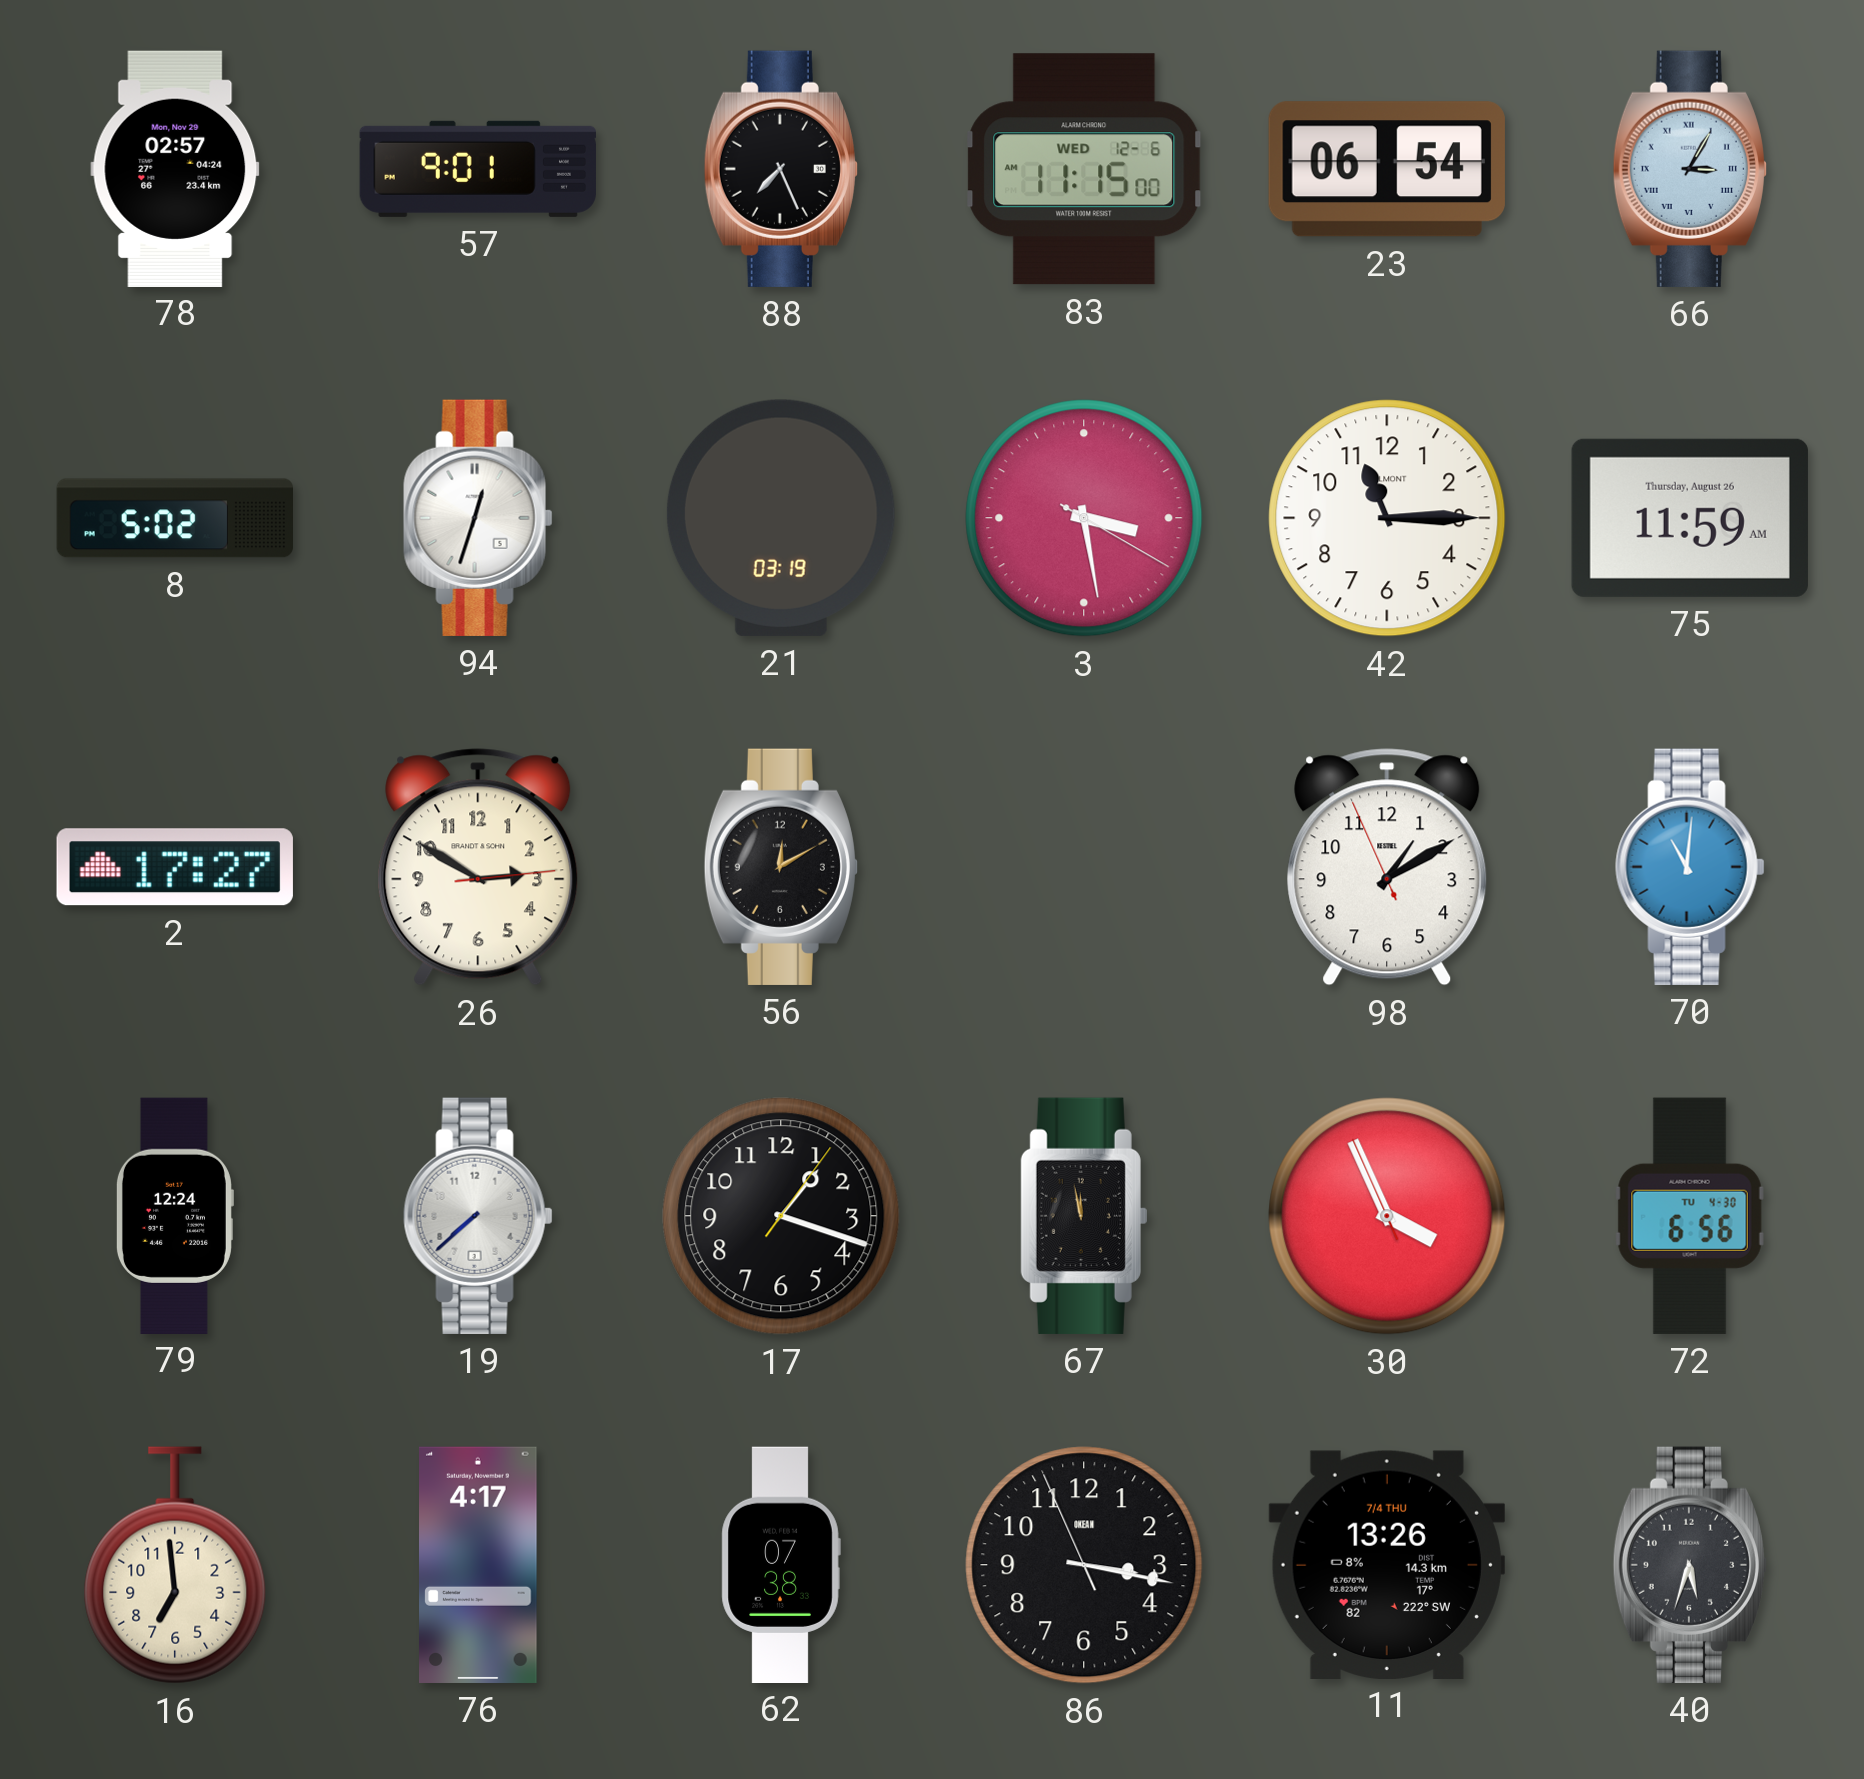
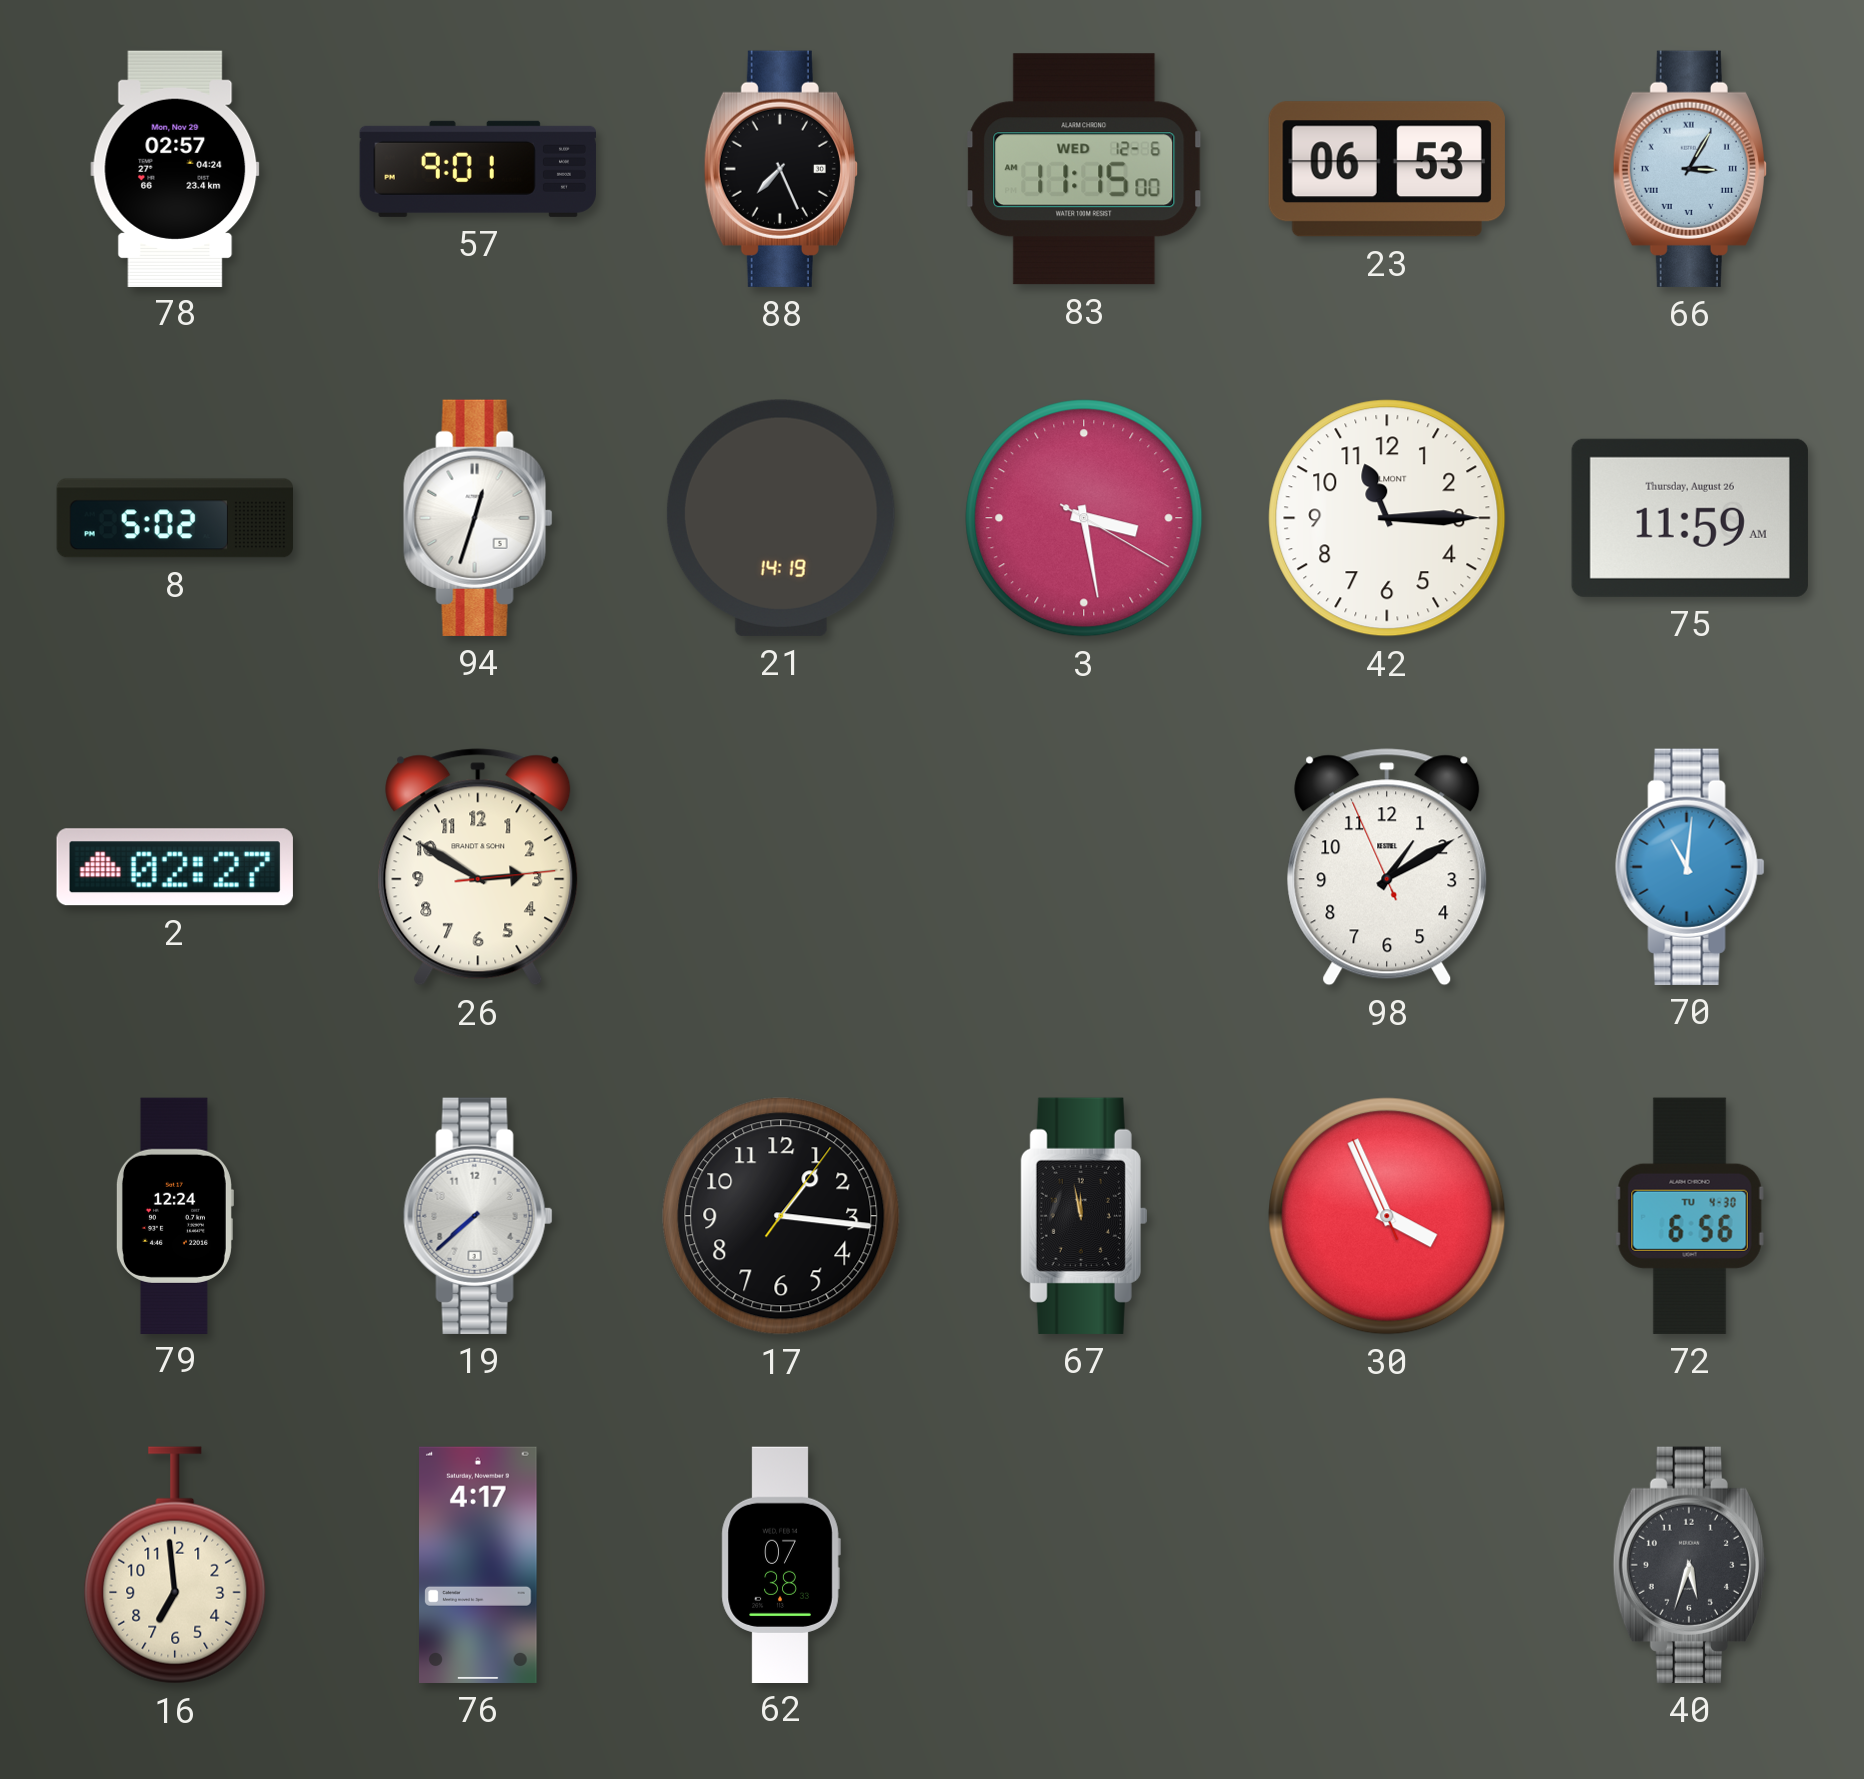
23: 06:54 -> 06:53
21: 03:19 -> 14:19
2: 17:27 -> 02:27
56: 12:10 -> none
17: 1:18 -> 1:16
86: 3:16 -> none
11: 13:26 -> none
